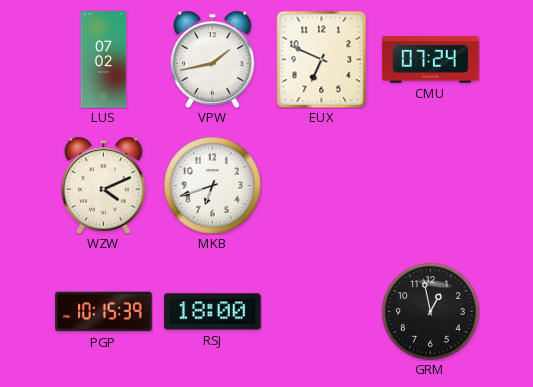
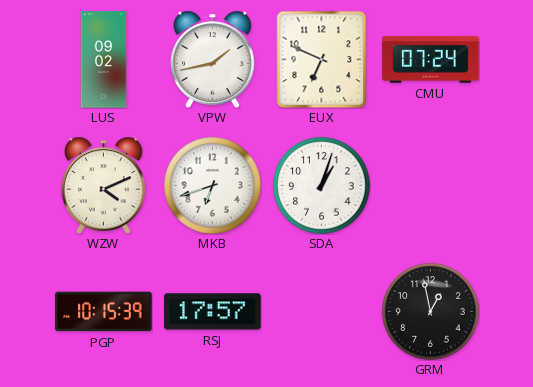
LUS: 07:02 -> 09:02
SDA: none -> 1:03
RSJ: 18:00 -> 17:57
